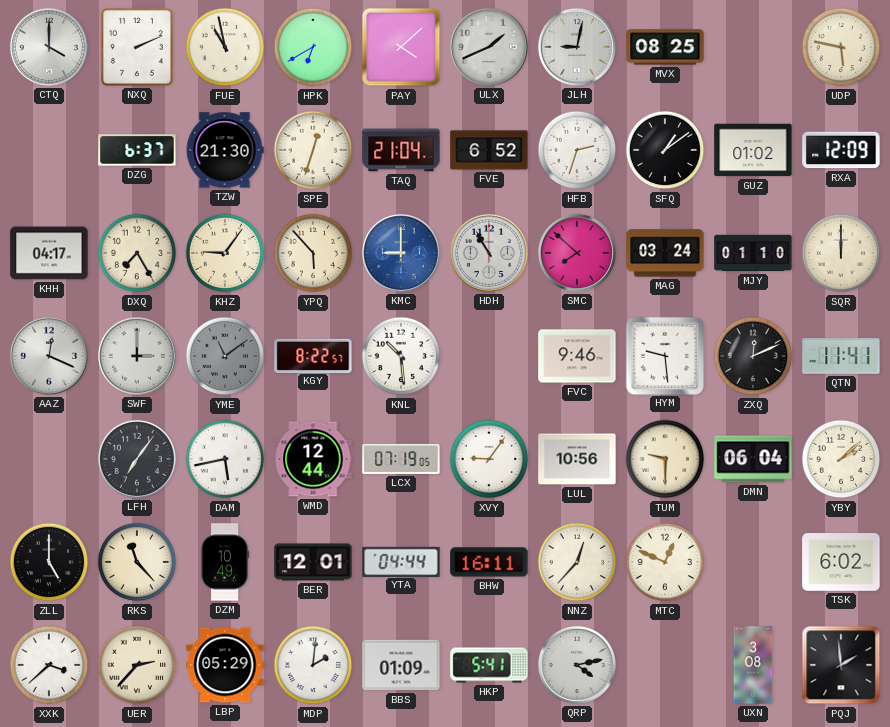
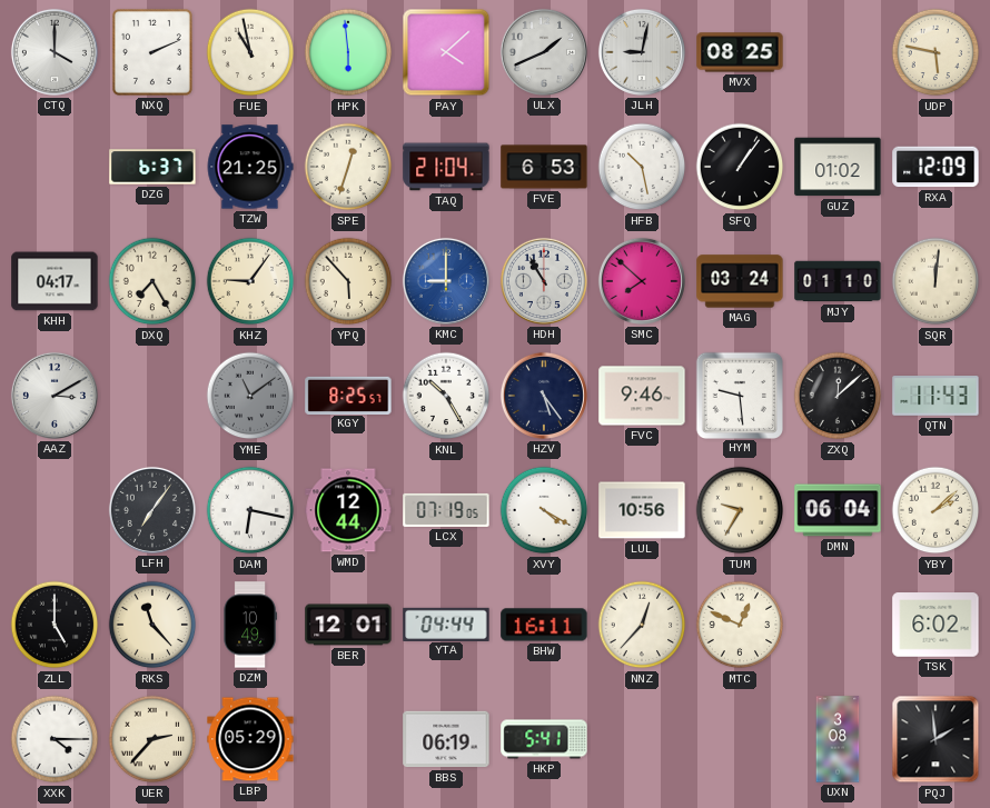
HPK: 6:40 -> 5:59
TZW: 21:30 -> 21:25
FVE: 6:52 -> 6:53
HFB: 2:33 -> 10:28
SFQ: 1:09 -> 1:06
SQR: 12:00 -> 12:01
AAZ: 12:19 -> 3:10
SWF: 3:00 -> none
KGY: 8:22 -> 8:25
KNL: 10:29 -> 10:25
HZV: none -> 5:24
ZXQ: 12:11 -> 12:08
QTN: 11:41 -> 11:43
DAM: 5:43 -> 6:17
XVY: 9:06 -> 4:20
TUM: 9:30 -> 9:35
XXK: 3:38 -> 4:15
MDP: 2:01 -> none
BBS: 01:09 -> 06:19
QRP: 4:13 -> none
